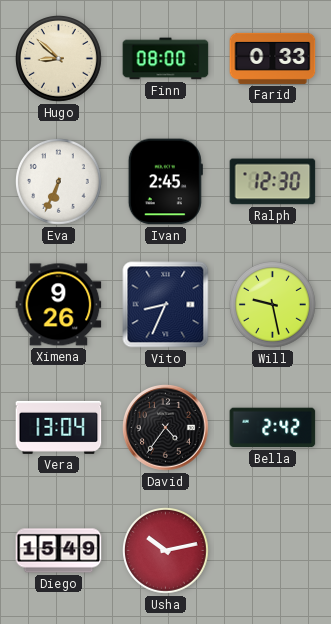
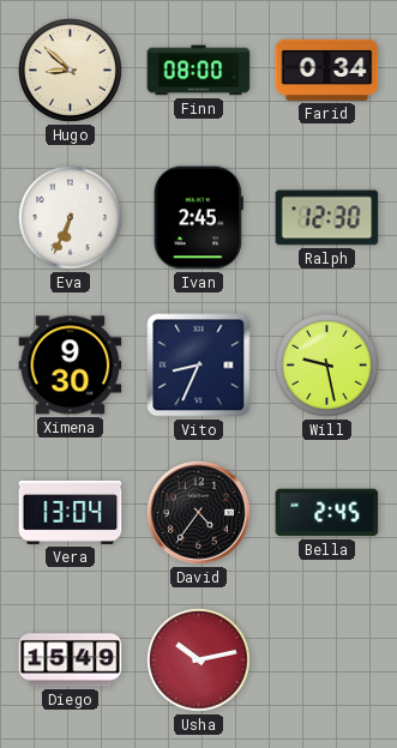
Farid: 0:33 -> 0:34
Ximena: 9:26 -> 9:30
Bella: 2:42 -> 2:45
